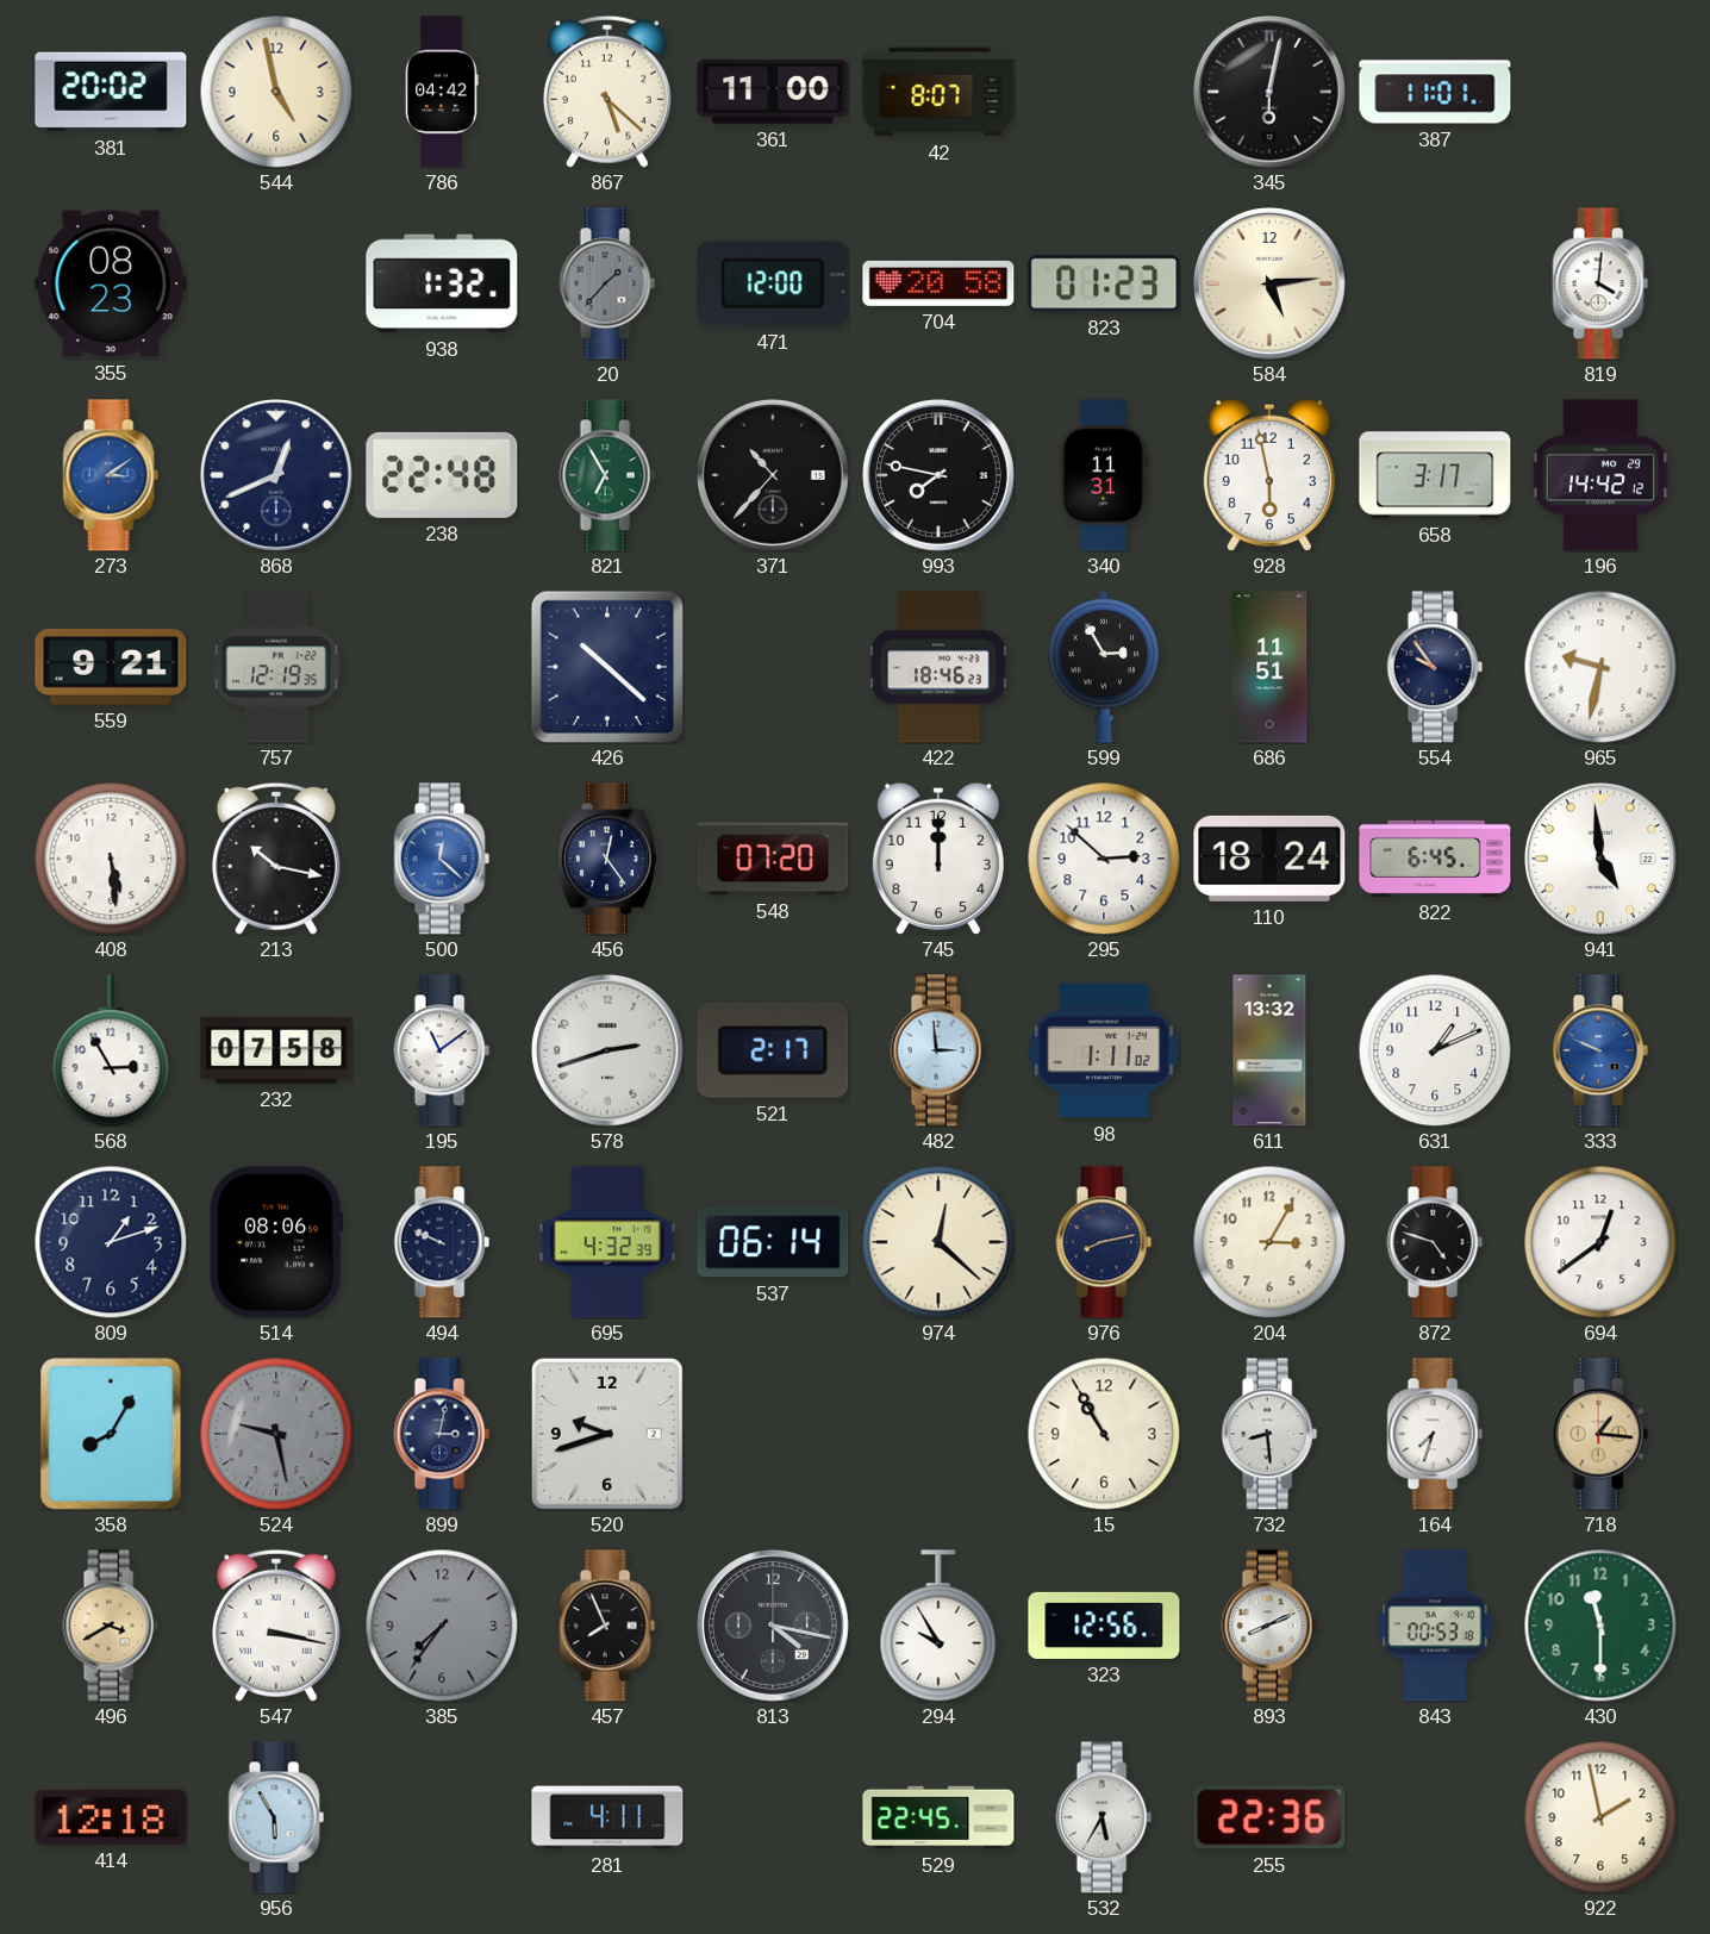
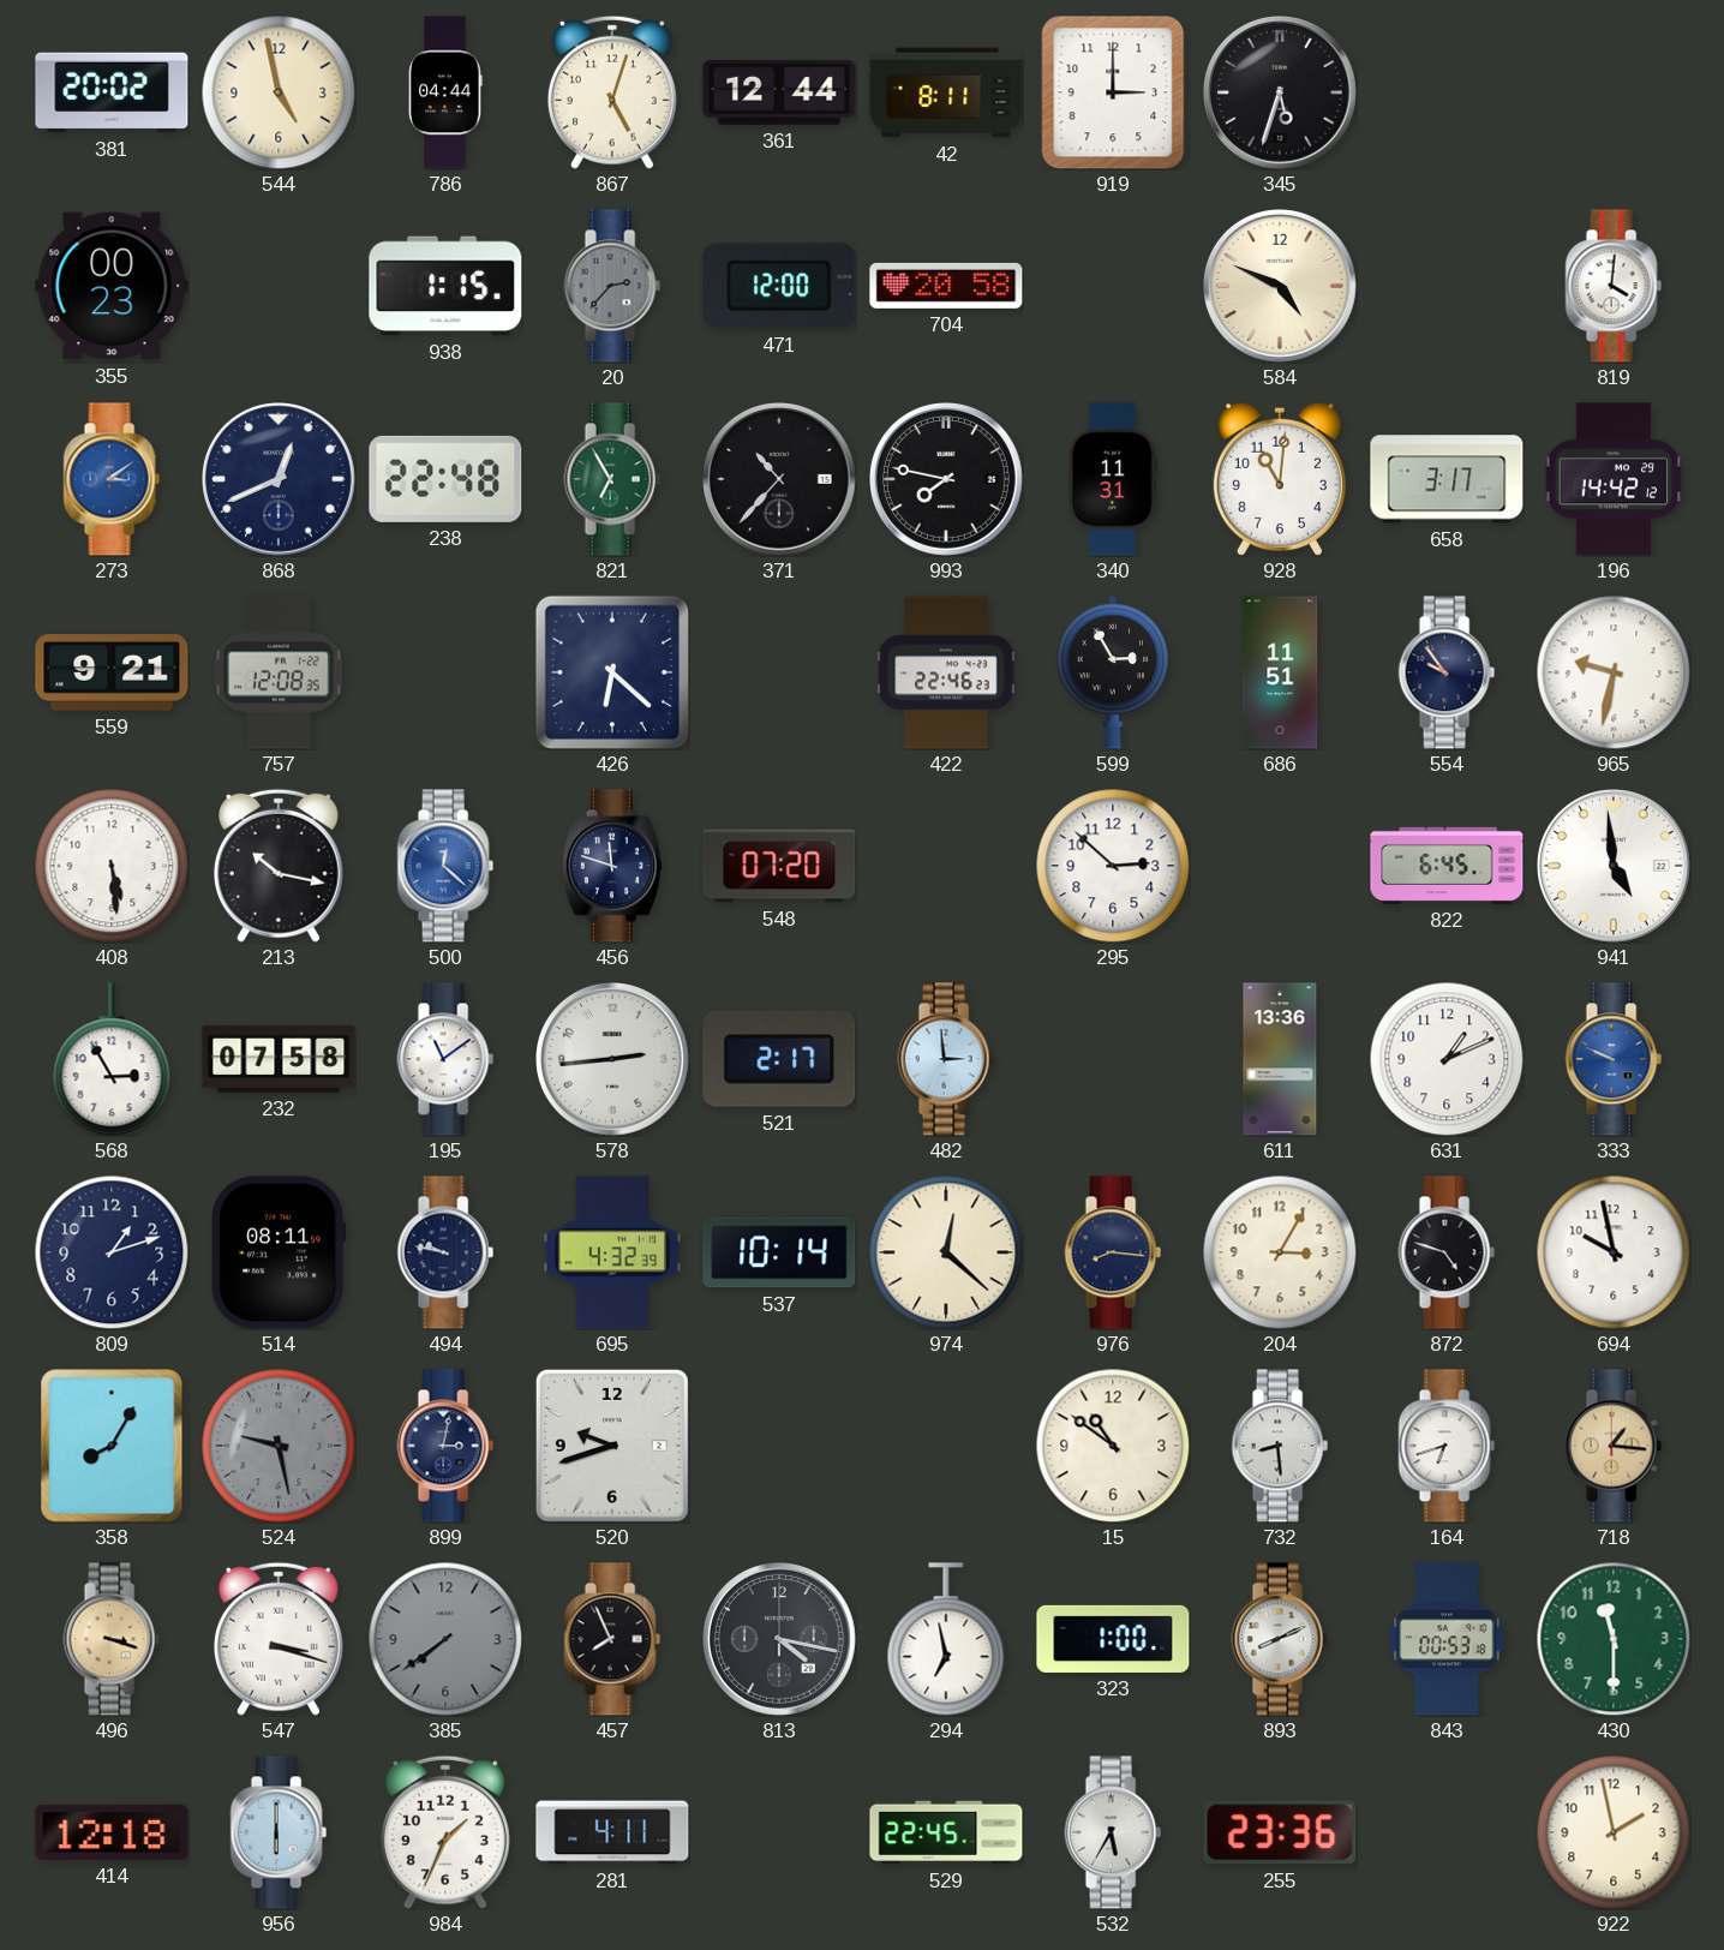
786: 04:42 -> 04:44
867: 5:22 -> 5:03
361: 11:00 -> 12:44
42: 8:07 -> 8:11
919: none -> 3:00
345: 6:02 -> 5:33
387: 11:01 -> none
355: 08:23 -> 00:23
938: 1:32 -> 1:15
20: 1:37 -> 2:37
823: 01:23 -> none
584: 5:14 -> 4:49
928: 5:58 -> 11:01
757: 12:19 -> 12:08
426: 10:22 -> 6:22
422: 18:46 -> 22:46
456: 12:24 -> 11:48
745: 12:00 -> none
110: 18:24 -> none
578: 2:42 -> 2:44
98: 1:11 -> none
611: 13:32 -> 13:36
514: 08:06 -> 08:11
494: 9:49 -> 9:47
537: 06:14 -> 10:14
976: 8:13 -> 8:16
694: 12:39 -> 9:58
15: 10:55 -> 10:51
164: 7:33 -> 6:42
496: 3:40 -> 3:18
547: 3:17 -> 3:18
385: 7:36 -> 7:39
294: 9:55 -> 6:58
323: 12:56 -> 1:00
956: 5:55 -> 6:00
984: none -> 1:34
255: 22:36 -> 23:36
